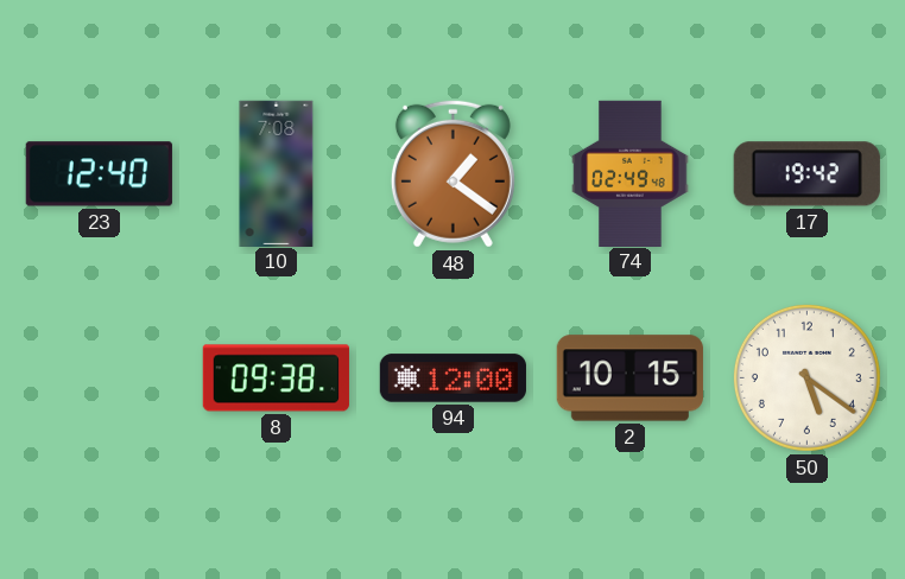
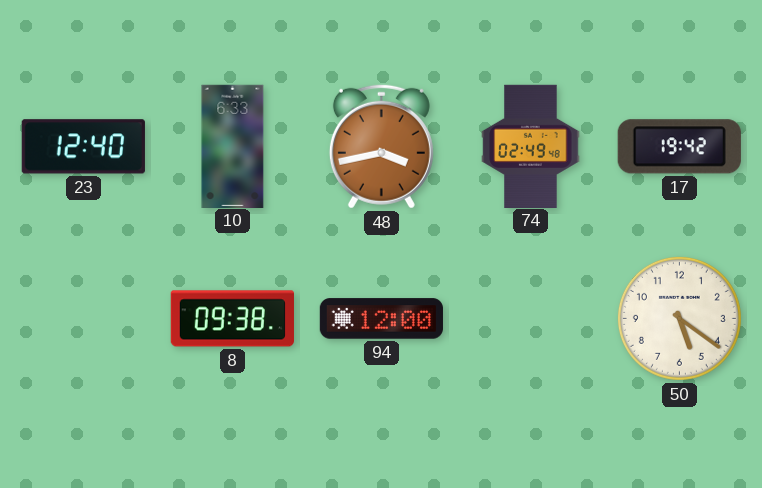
10: 7:08 -> 6:33
48: 1:21 -> 3:43
2: 10:15 -> none
